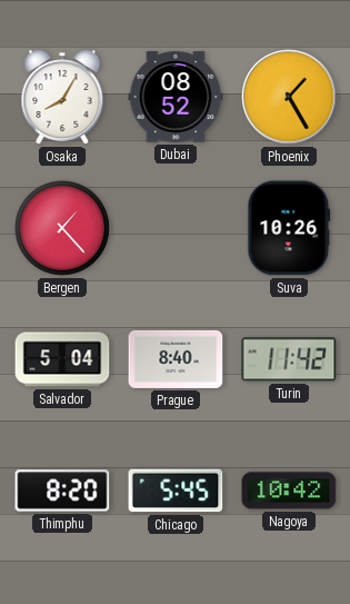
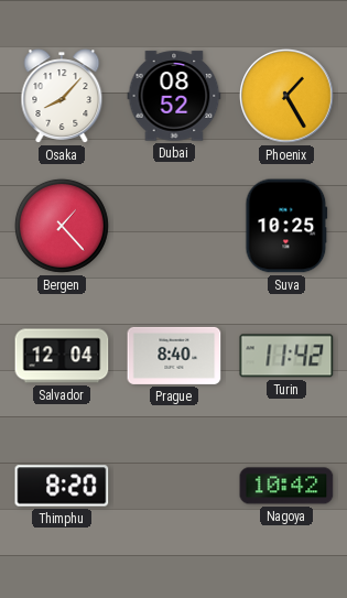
Osaka: 8:05 -> 8:07
Suva: 10:26 -> 10:25
Salvador: 5:04 -> 12:04
Chicago: 5:45 -> none
